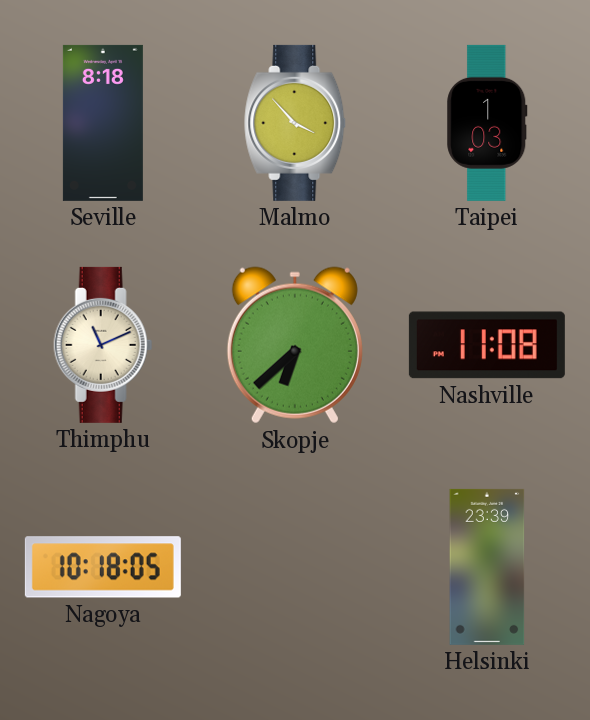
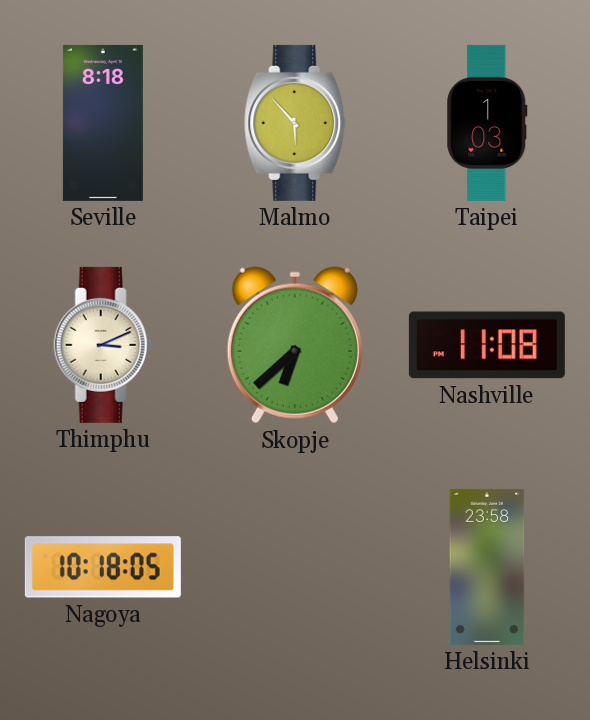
Malmo: 3:53 -> 5:53
Thimphu: 11:11 -> 3:11
Helsinki: 23:39 -> 23:58
